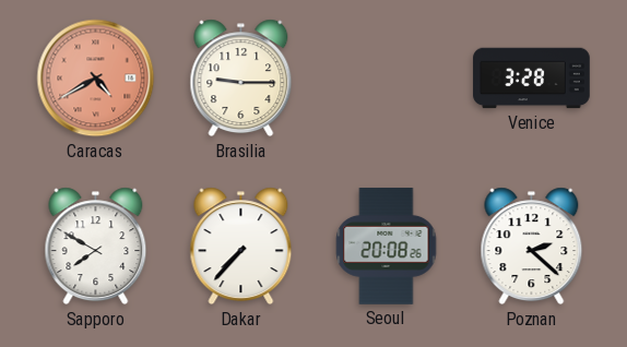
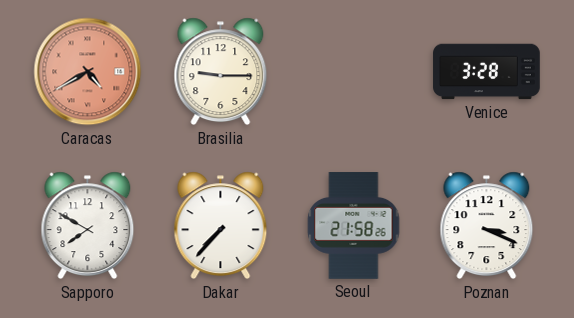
Seoul: 20:08 -> 21:58
Poznan: 2:22 -> 3:19
